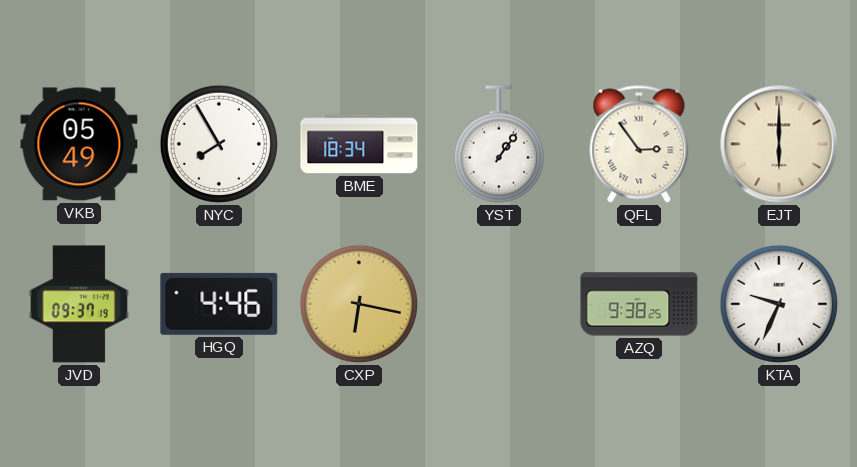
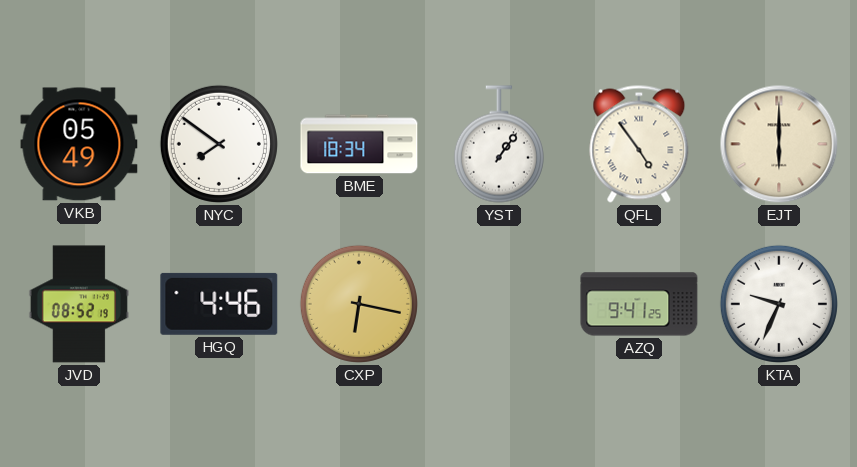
NYC: 7:55 -> 7:51
QFL: 2:54 -> 4:54
JVD: 09:37 -> 08:52
AZQ: 9:38 -> 9:41
